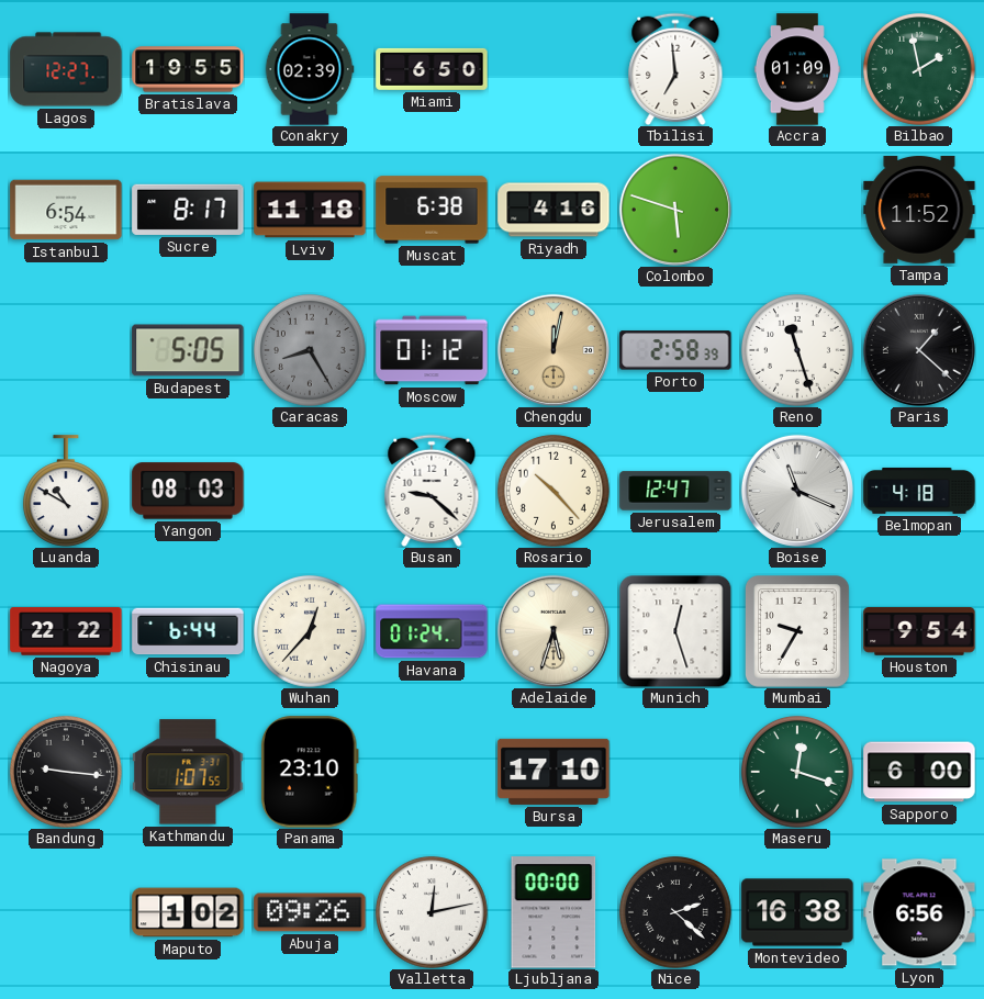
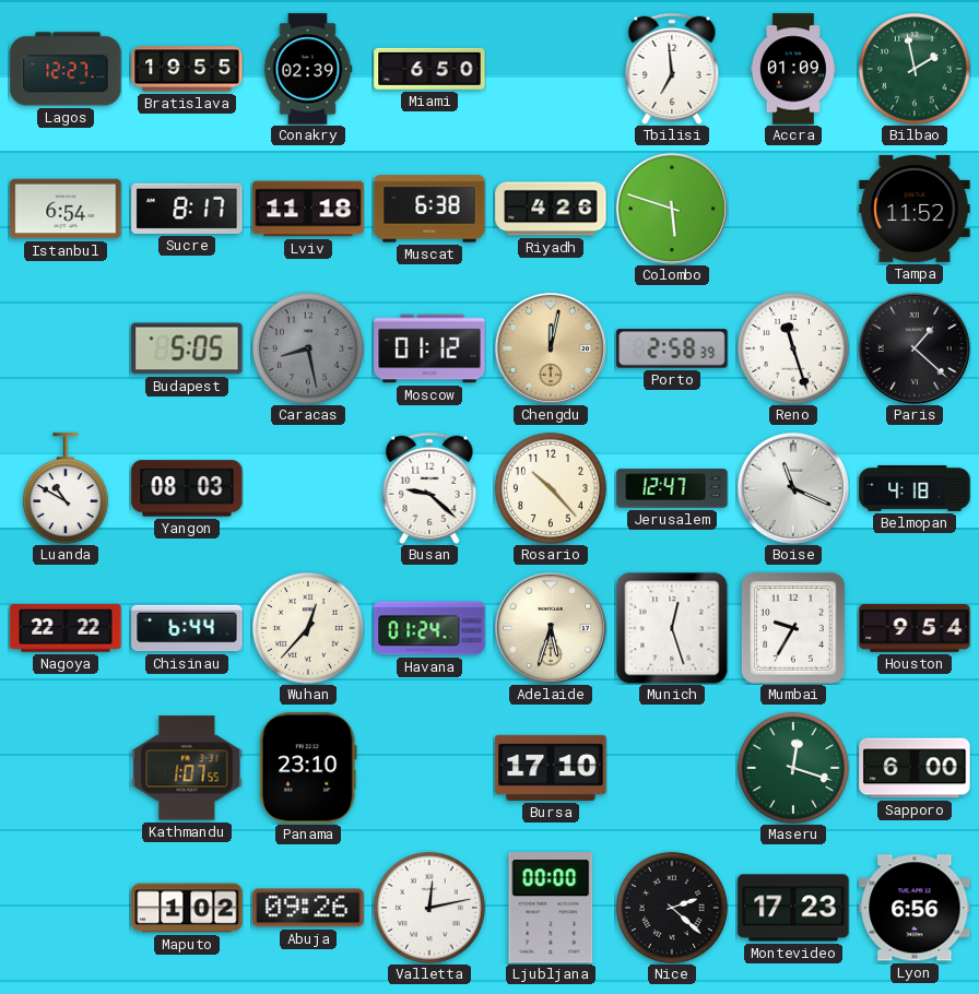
Riyadh: 4:16 -> 4:26
Caracas: 8:25 -> 8:28
Bandung: 9:16 -> none
Montevideo: 16:38 -> 17:23
